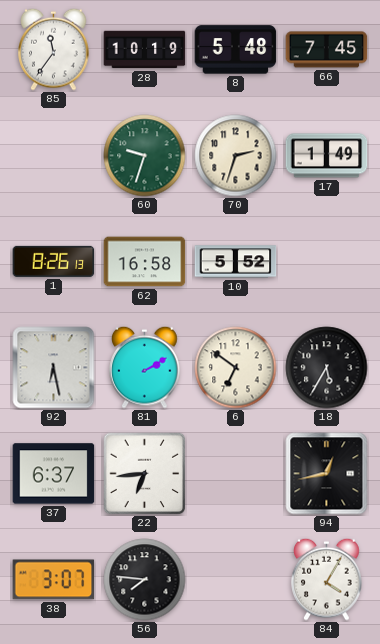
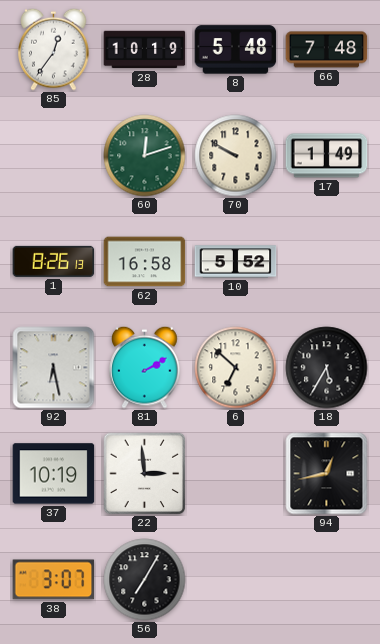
85: 11:36 -> 12:36
66: 7:45 -> 7:48
60: 9:33 -> 12:12
70: 2:33 -> 9:50
6: 6:51 -> 6:52
37: 6:37 -> 10:19
22: 6:44 -> 2:59
56: 7:46 -> 7:05
84: 4:05 -> none
